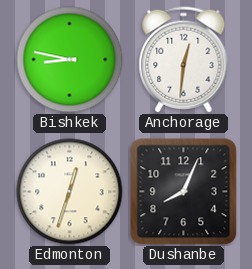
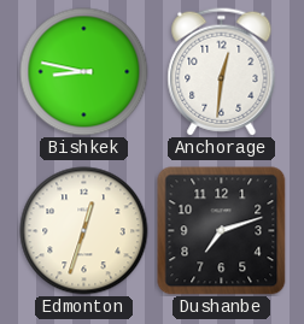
Dushanbe: 8:04 -> 7:12
